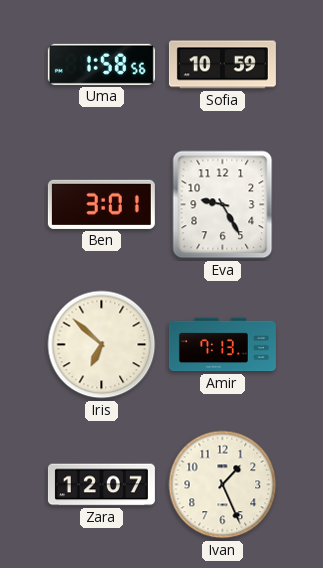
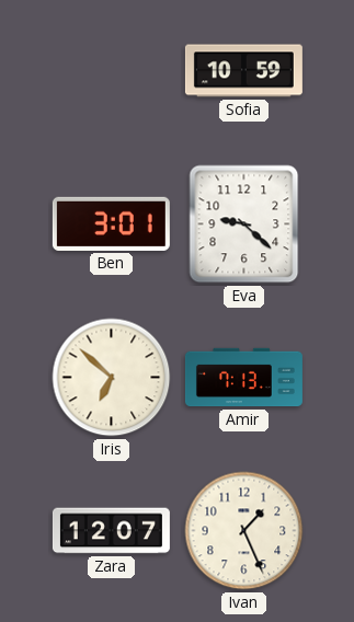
Uma: 1:58 -> none
Eva: 9:25 -> 9:22
